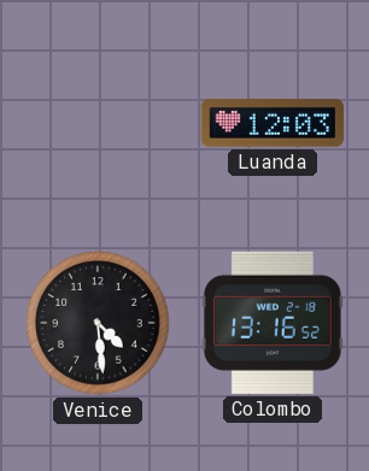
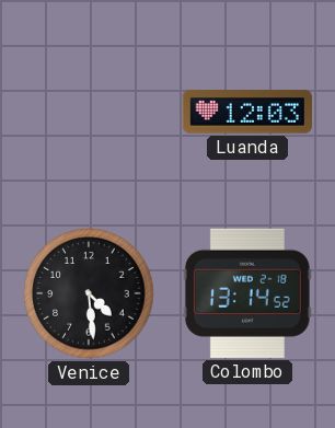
Colombo: 13:16 -> 13:14
